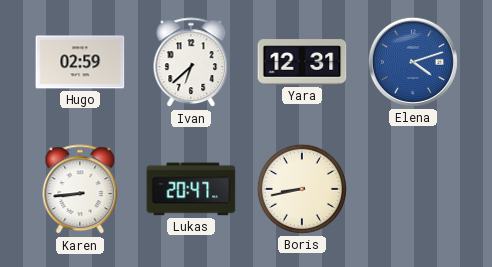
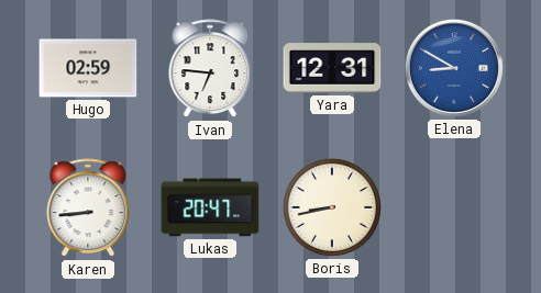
Ivan: 6:38 -> 6:46
Elena: 4:12 -> 8:50
